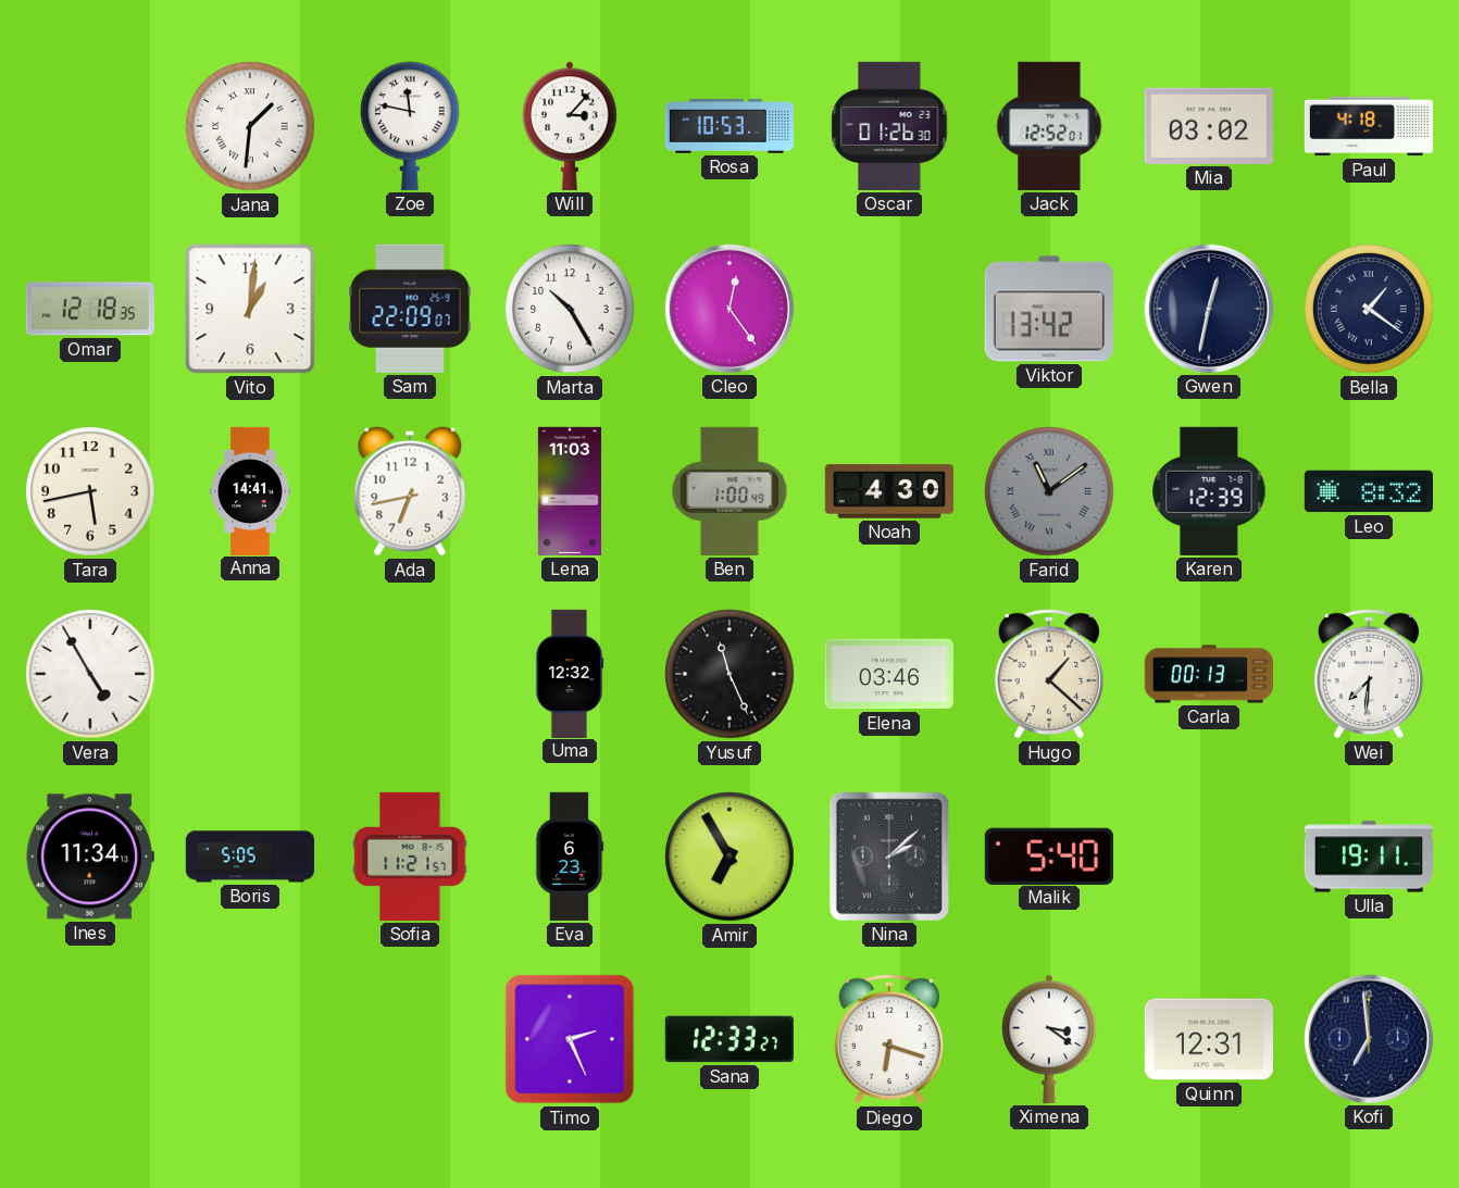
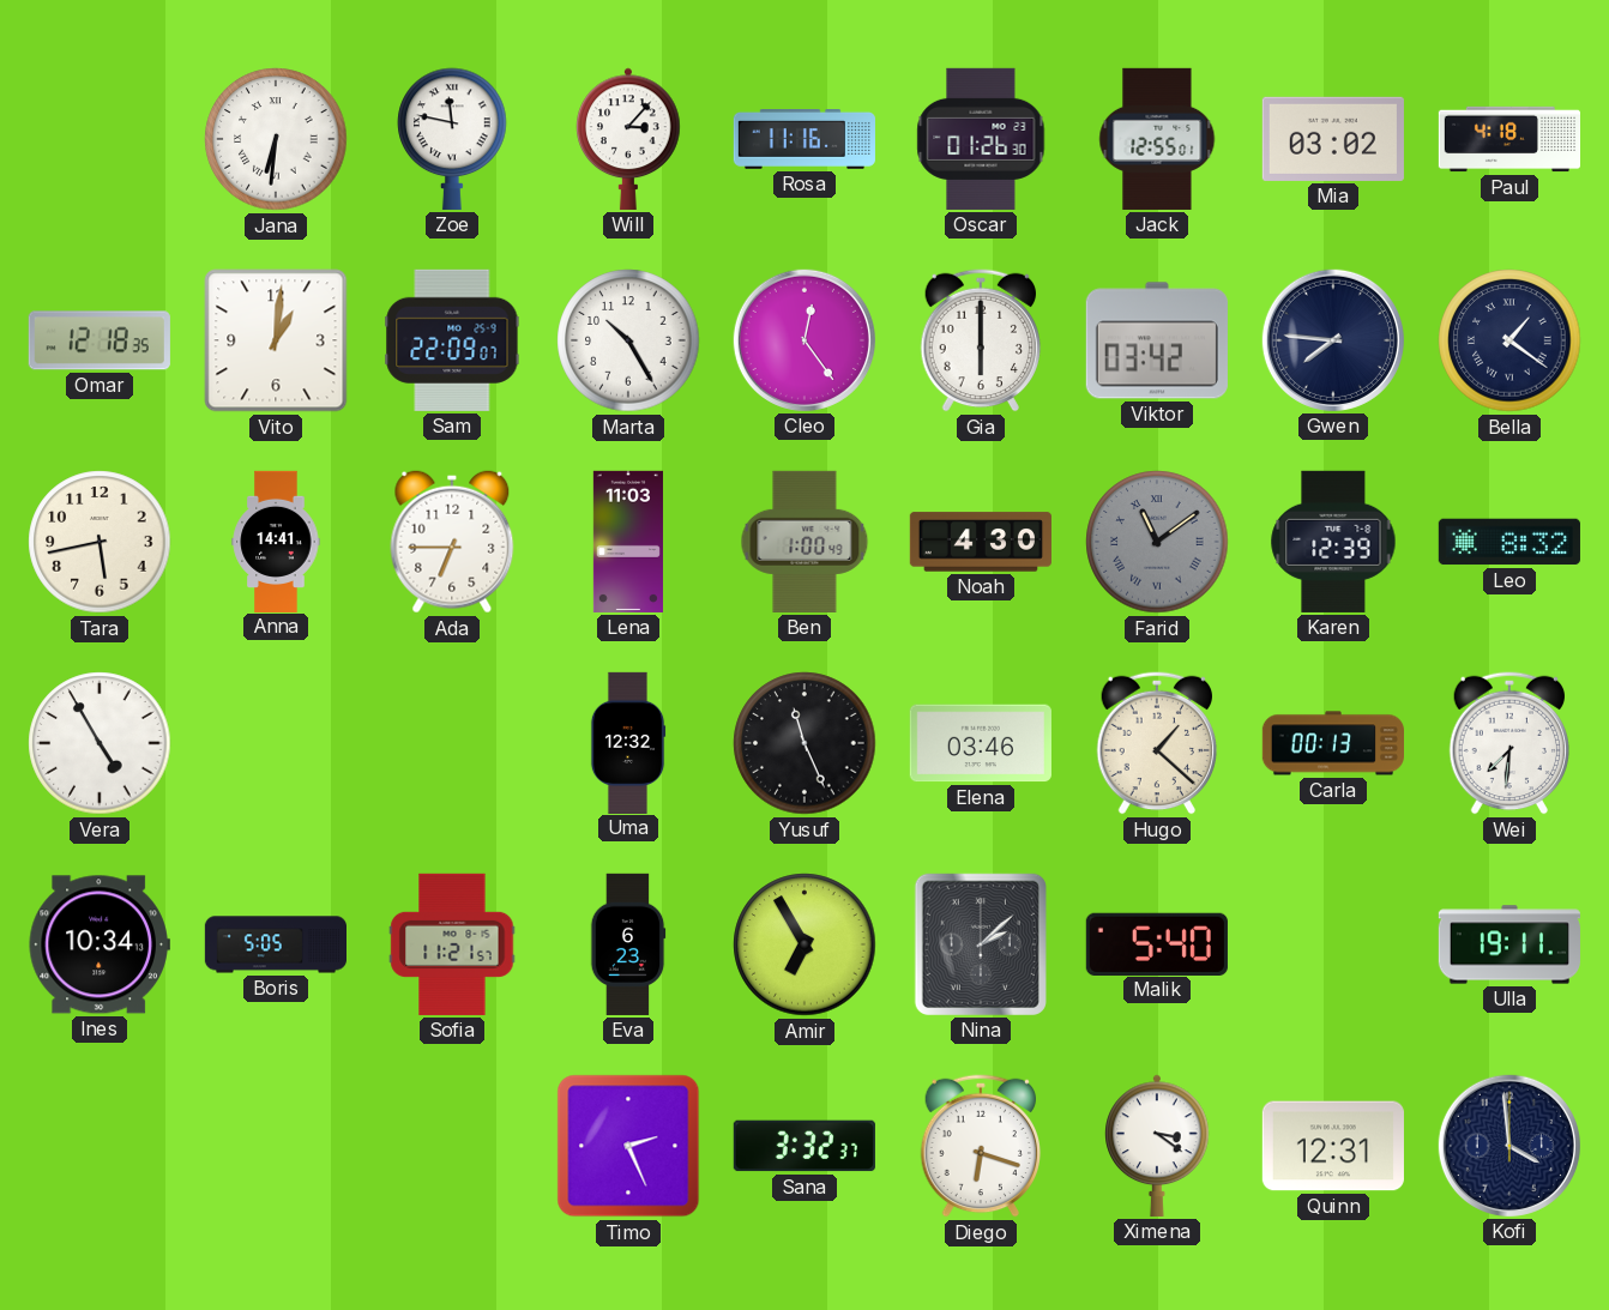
Jana: 1:31 -> 6:31
Rosa: 10:53 -> 11:16
Jack: 12:52 -> 12:55
Gia: none -> 6:00
Viktor: 13:42 -> 03:42
Gwen: 12:32 -> 7:46
Ada: 6:43 -> 6:45
Ines: 11:34 -> 10:34
Sana: 12:33 -> 3:32
Kofi: 6:59 -> 3:59
